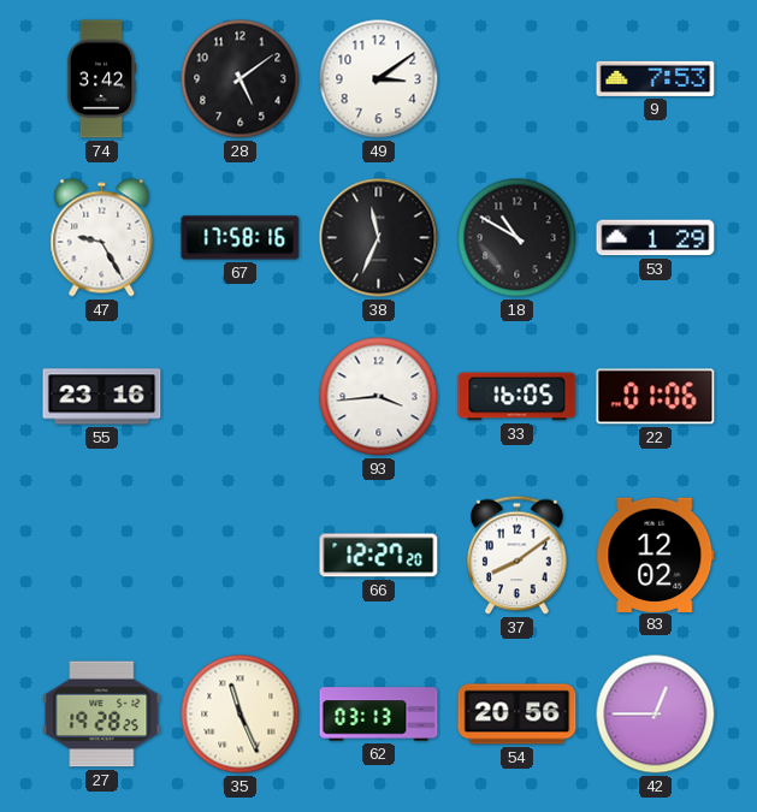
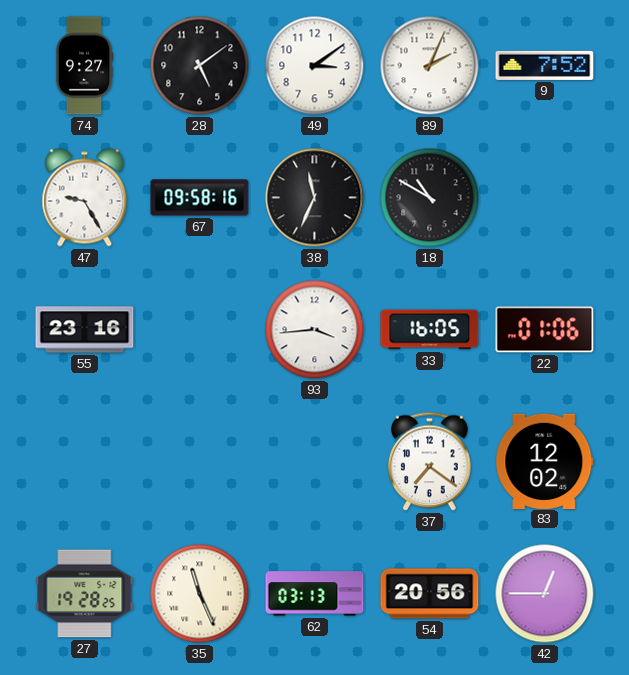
74: 3:42 -> 9:27
89: none -> 2:04
9: 7:53 -> 7:52
67: 17:58 -> 09:58
53: 1:29 -> none
66: 12:27 -> none
37: 8:09 -> 7:21
